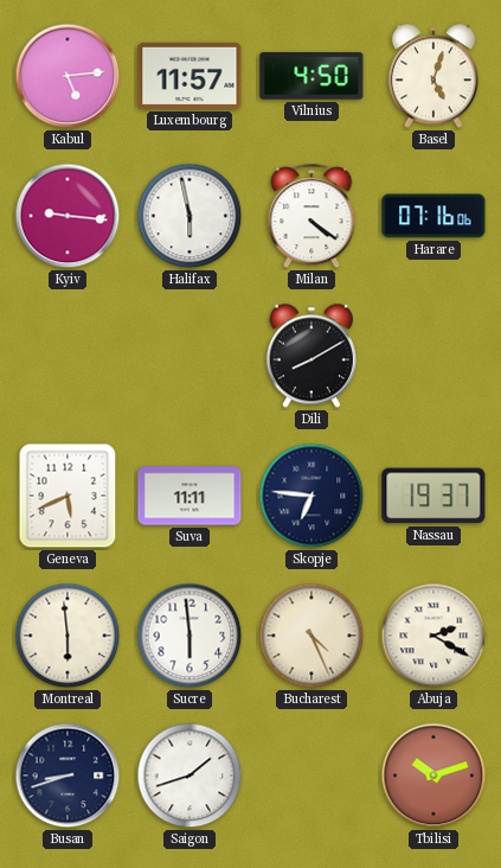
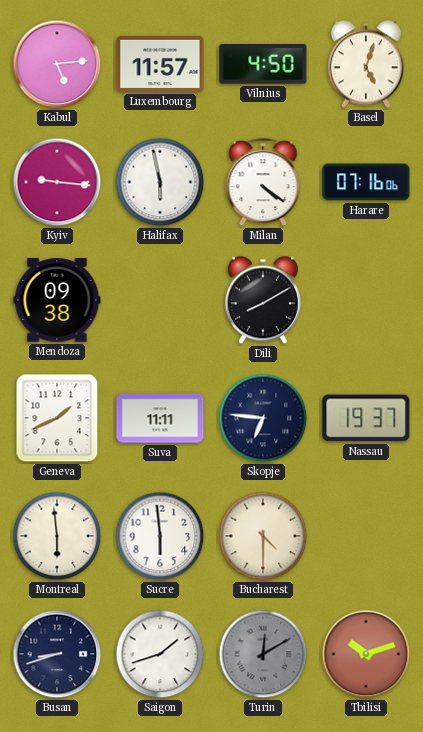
Mendoza: none -> 09:38
Geneva: 5:41 -> 1:41
Bucharest: 4:26 -> 4:30
Abuja: 2:20 -> none
Turin: none -> 12:10
